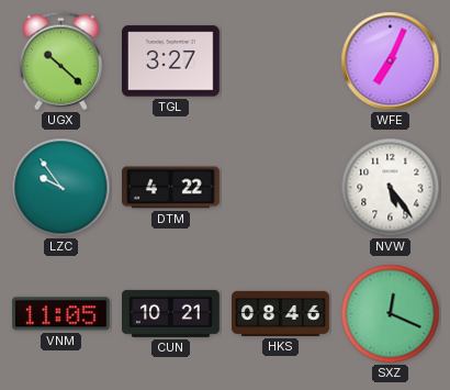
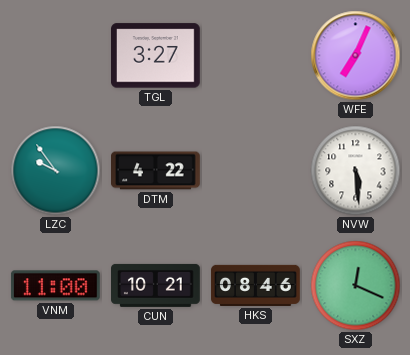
UGX: 10:22 -> none
NVW: 5:24 -> 5:29
VNM: 11:05 -> 11:00
